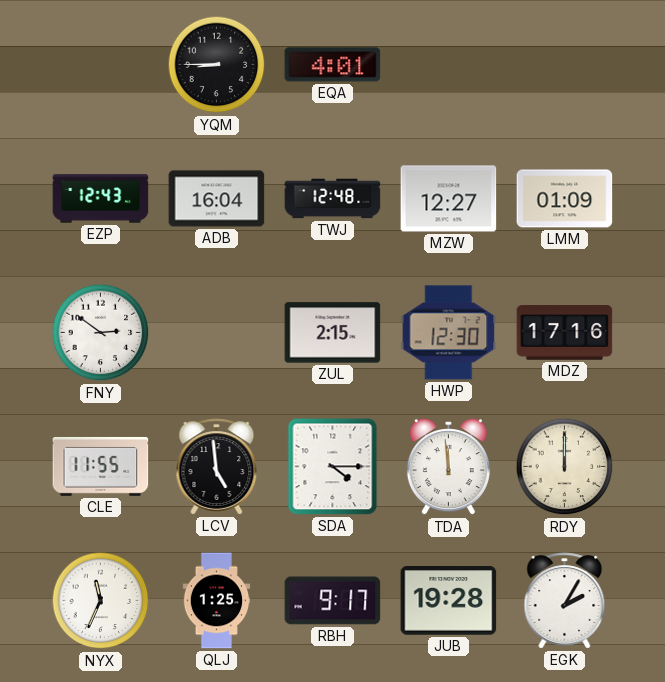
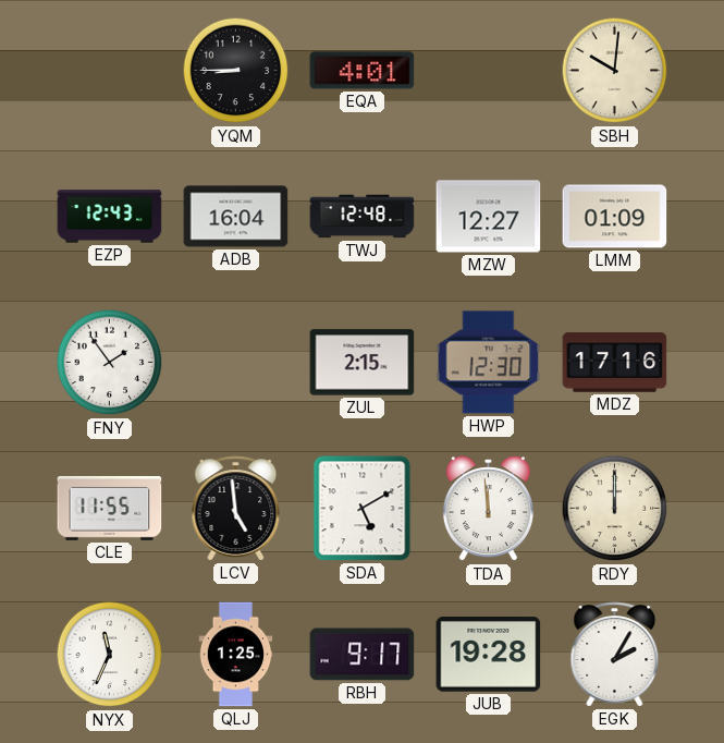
SBH: none -> 10:01
FNY: 2:51 -> 1:54
SDA: 4:15 -> 5:10
